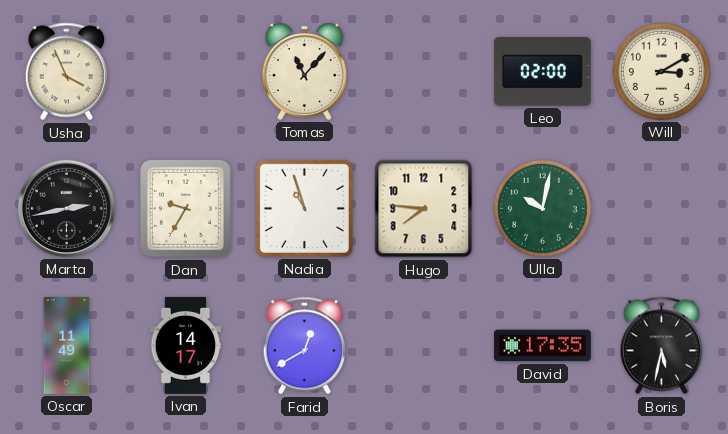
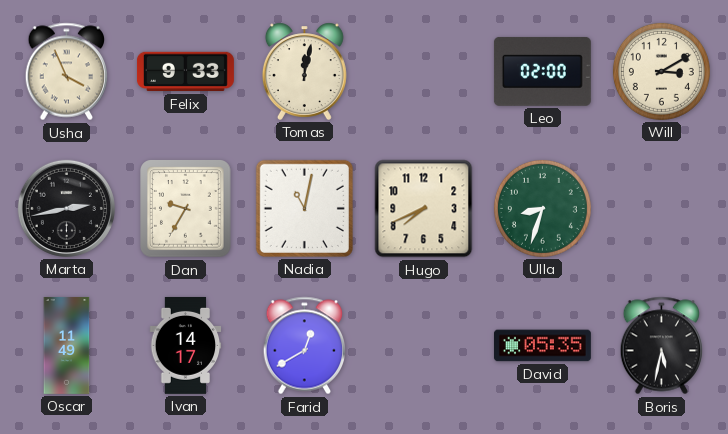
Felix: none -> 9:33
Tomas: 11:07 -> 12:02
Nadia: 10:57 -> 11:02
Hugo: 7:46 -> 7:41
Ulla: 10:02 -> 8:33
David: 17:35 -> 05:35
